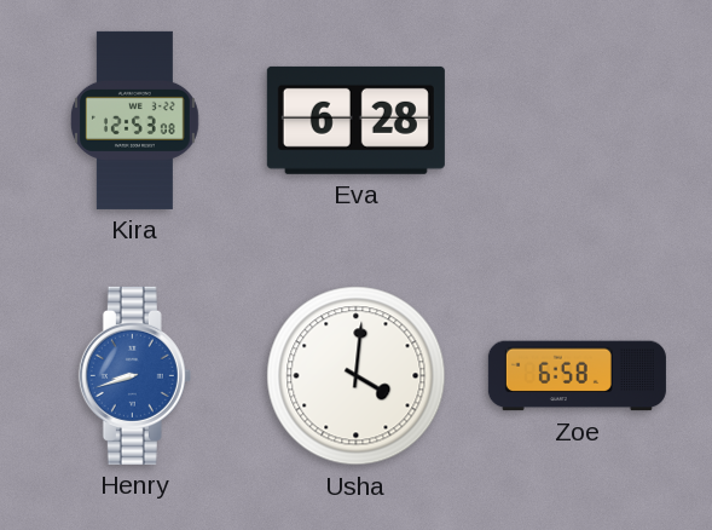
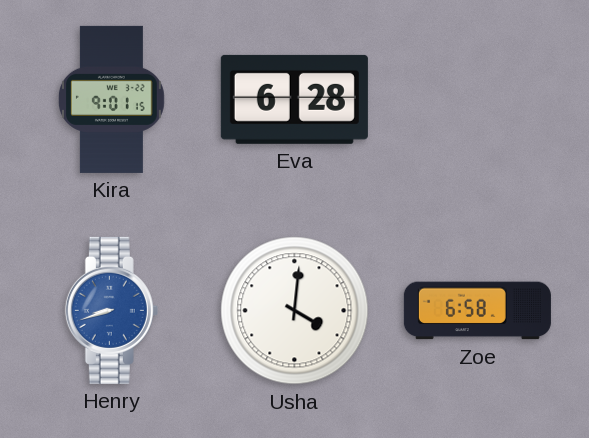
Kira: 12:53 -> 9:01
